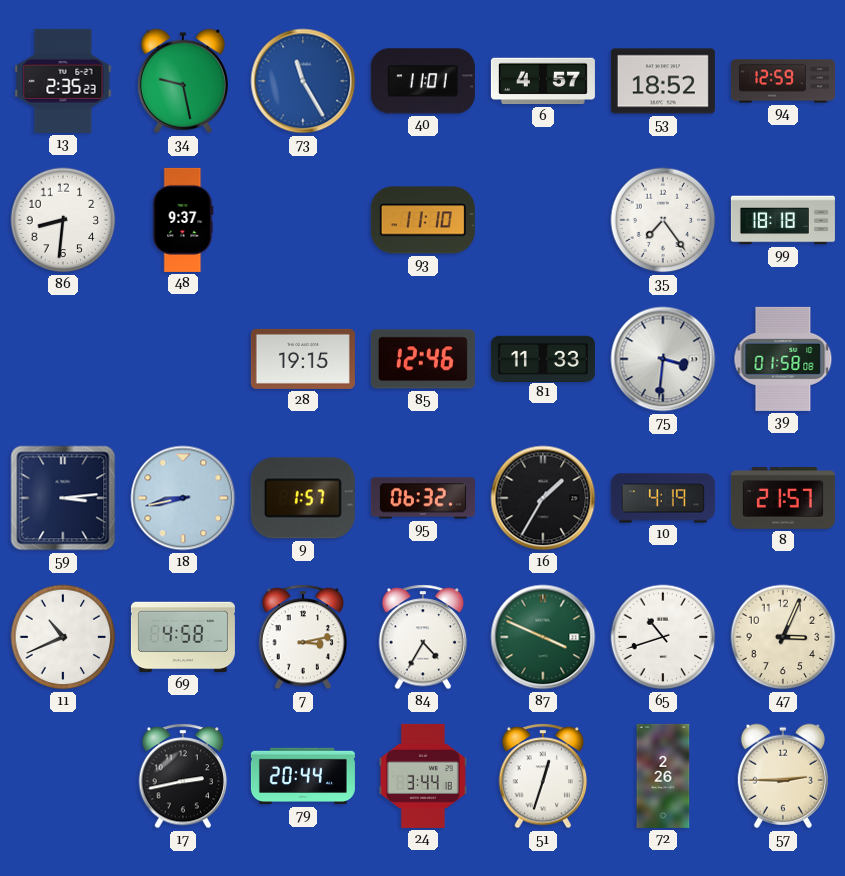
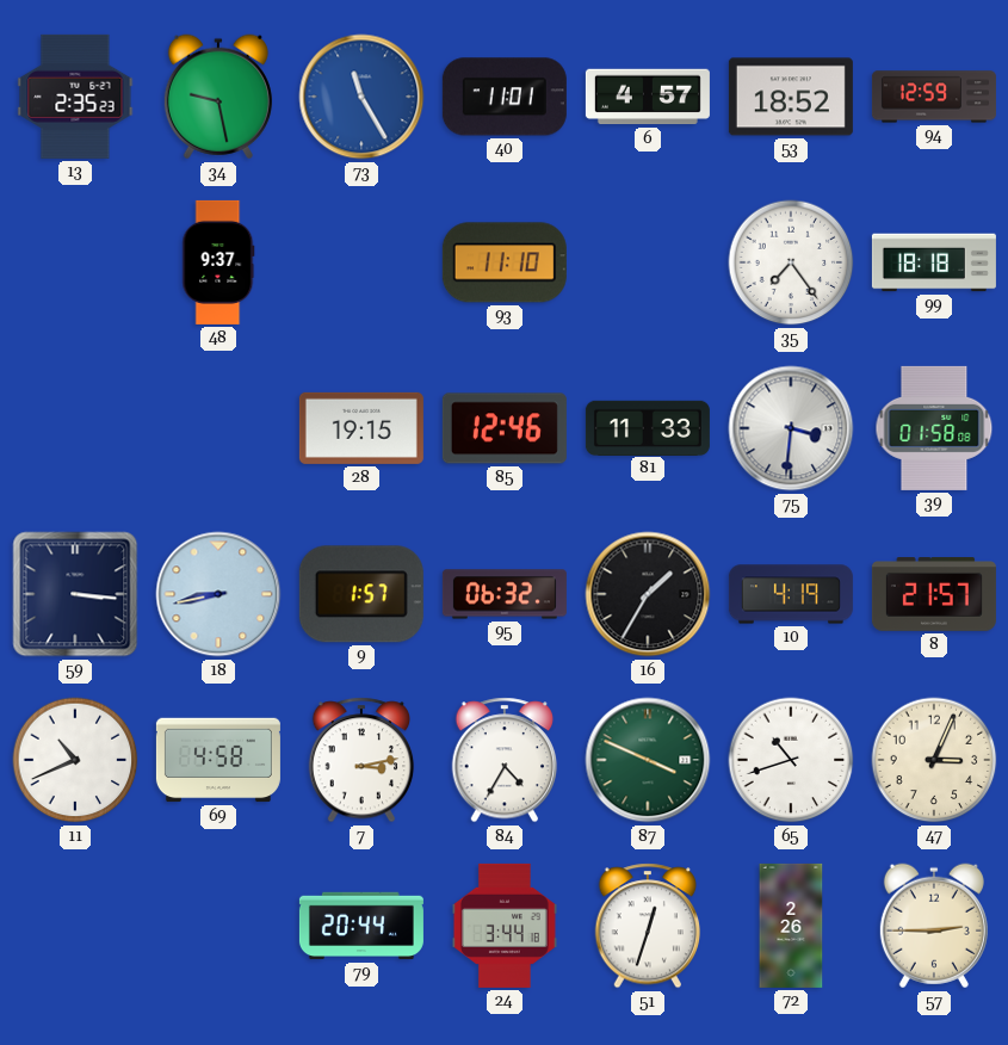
86: 8:31 -> none
59: 3:14 -> 3:16
17: 2:43 -> none
